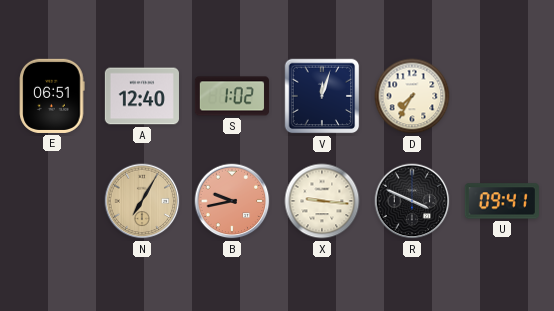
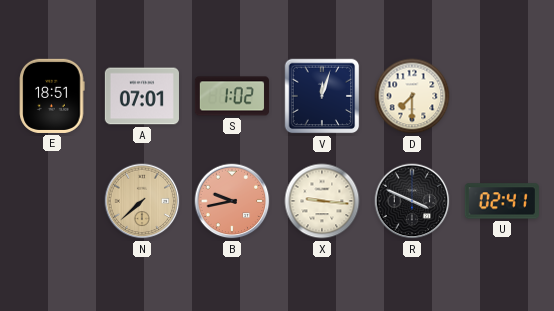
E: 06:51 -> 18:51
A: 12:40 -> 07:01
D: 7:35 -> 7:30
N: 7:05 -> 7:38
U: 09:41 -> 02:41
